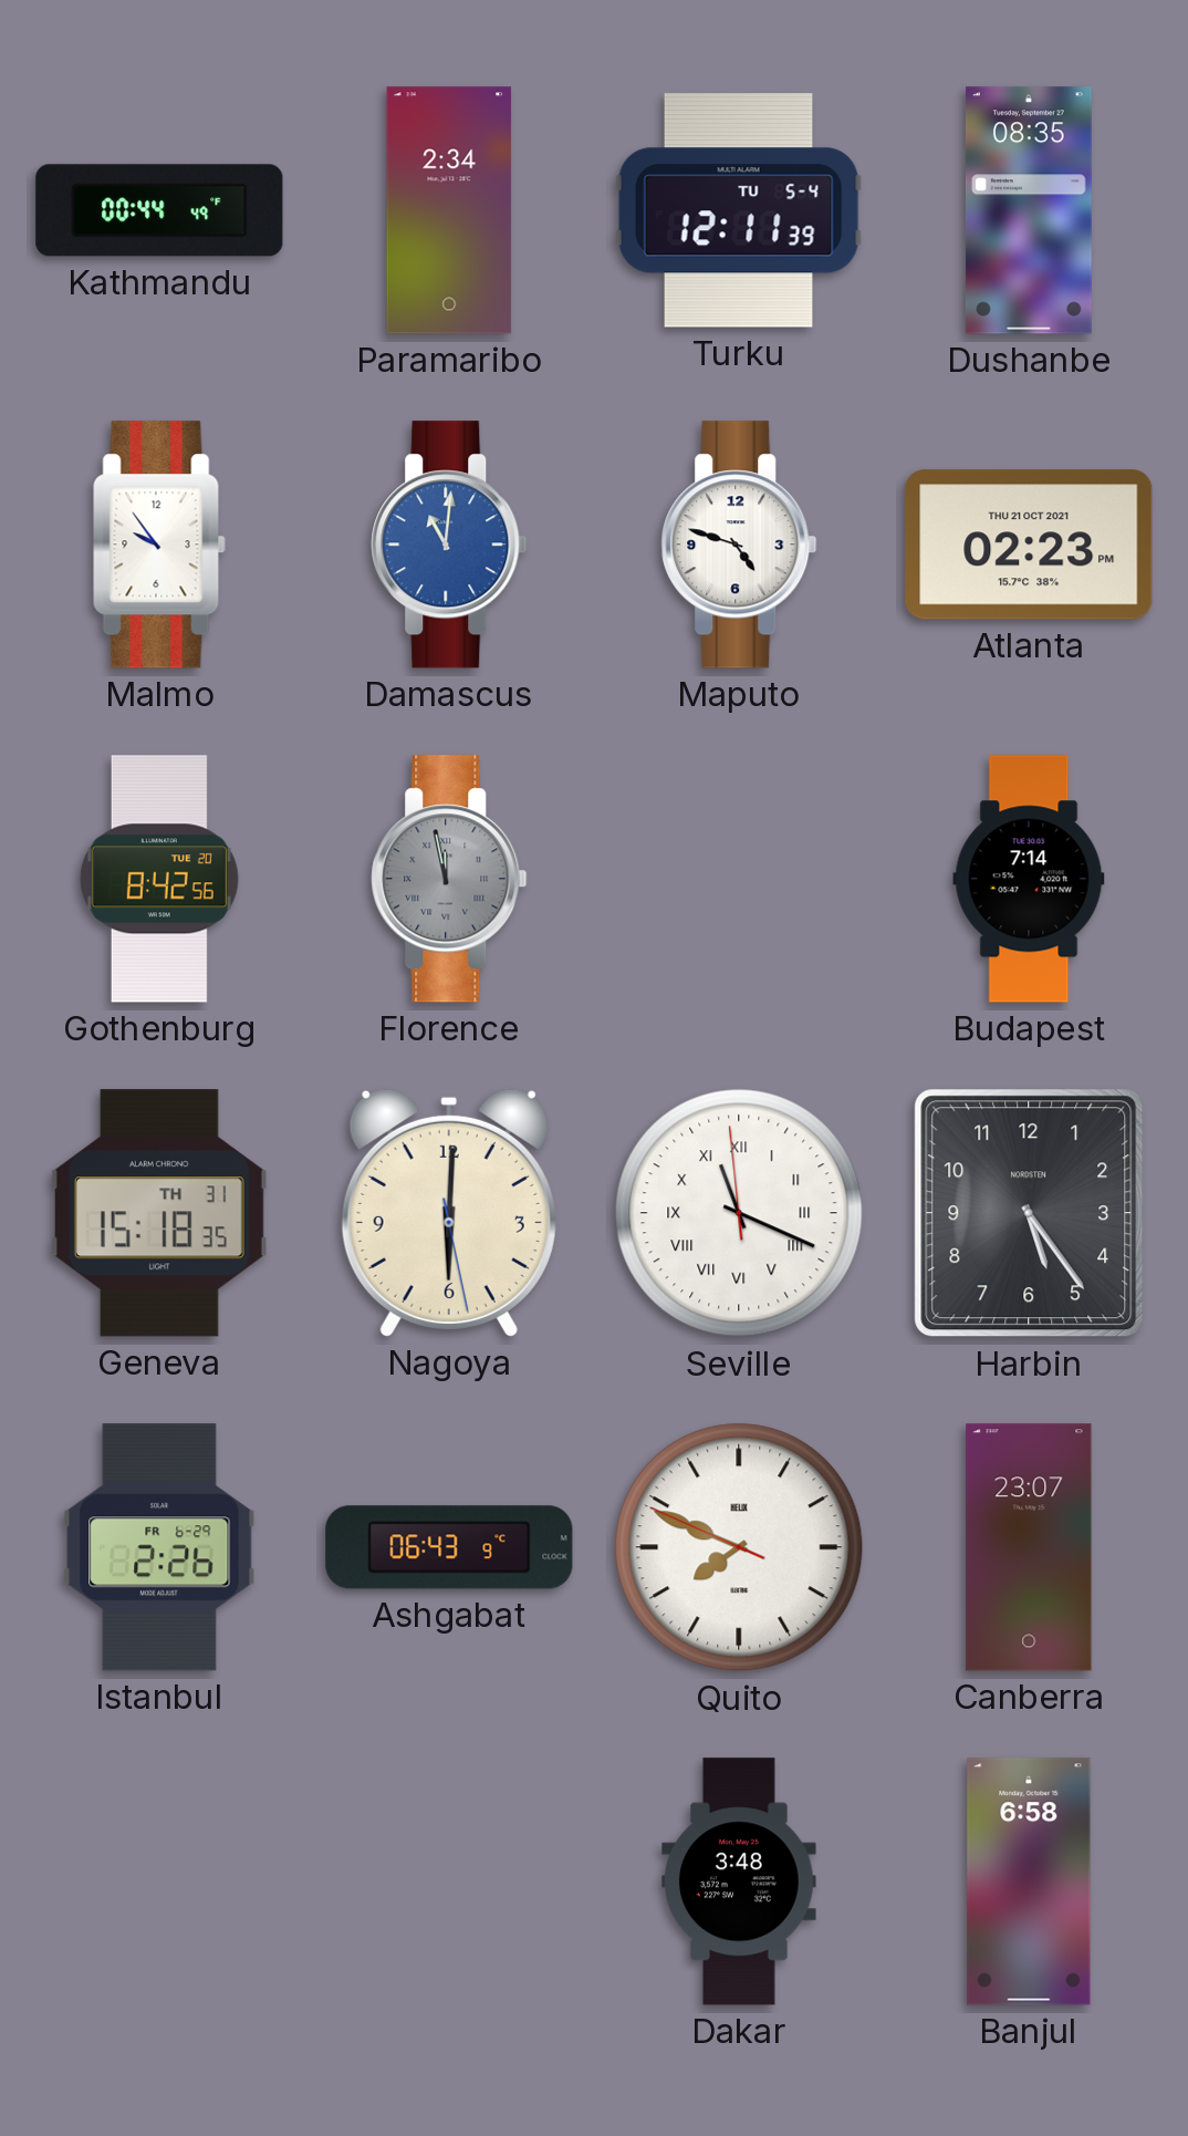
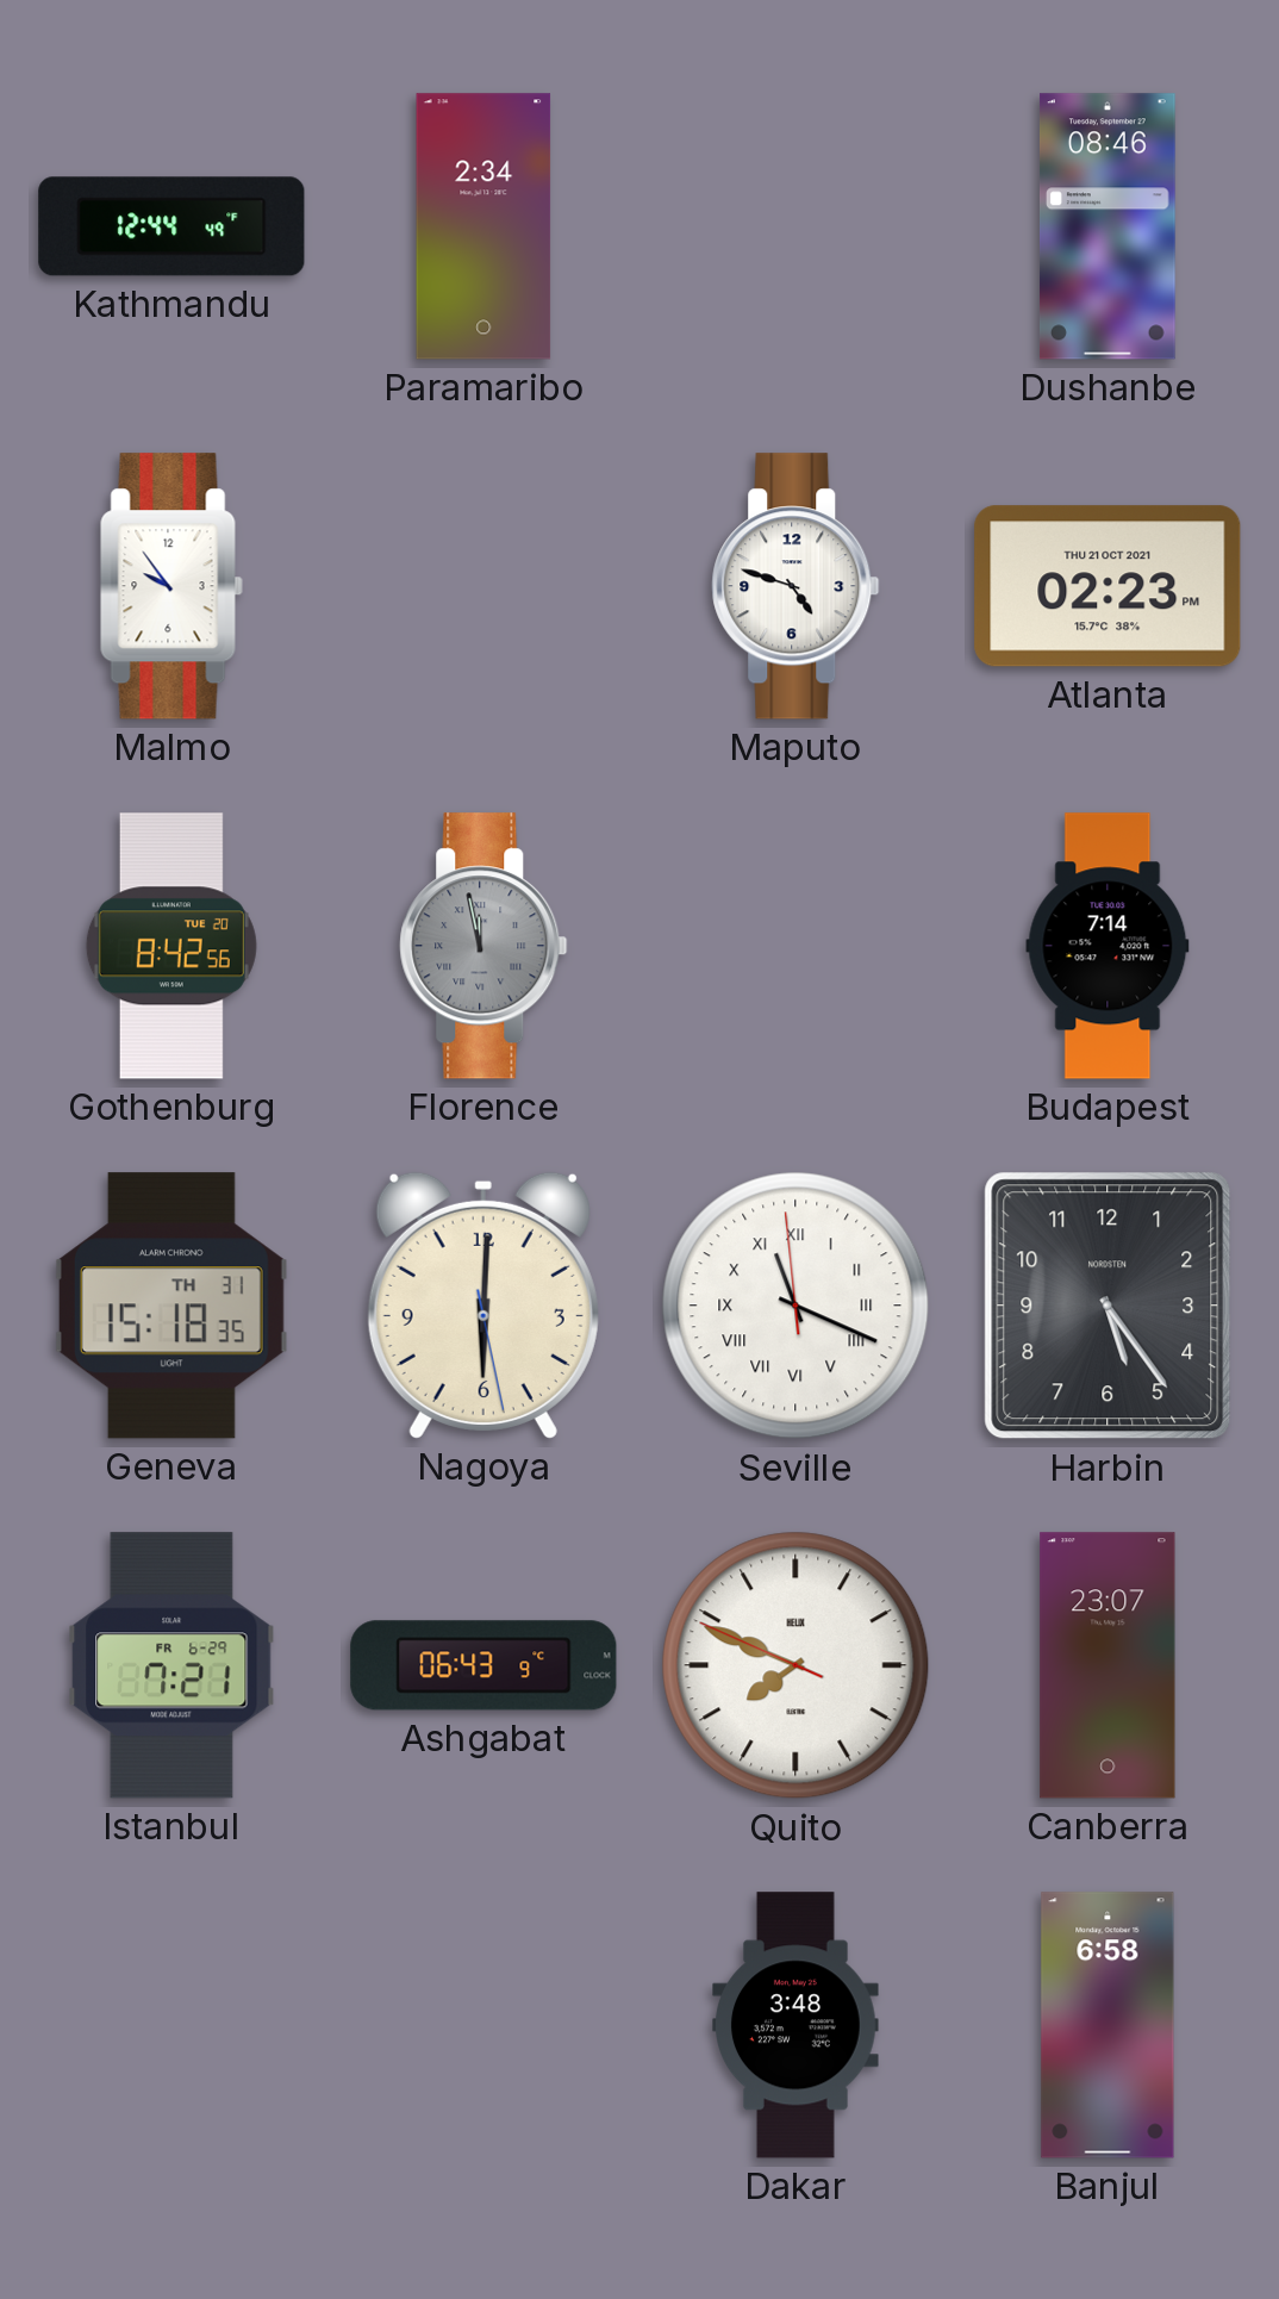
Kathmandu: 00:44 -> 12:44
Turku: 12:11 -> none
Dushanbe: 08:35 -> 08:46
Damascus: 11:01 -> none
Istanbul: 2:26 -> 7:21
